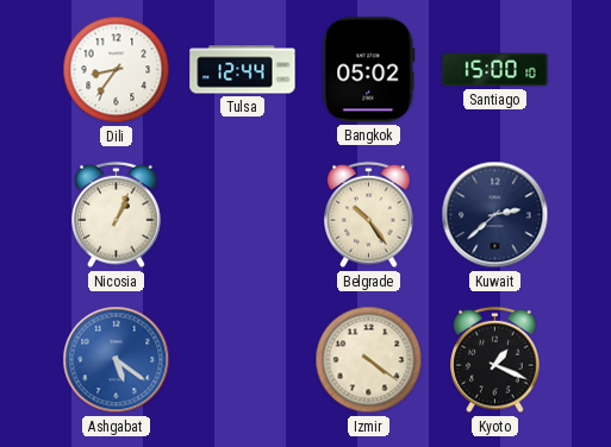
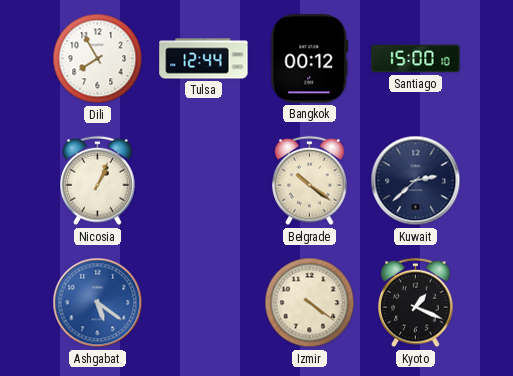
Dili: 8:36 -> 7:55
Bangkok: 05:02 -> 00:12
Belgrade: 10:24 -> 10:21
